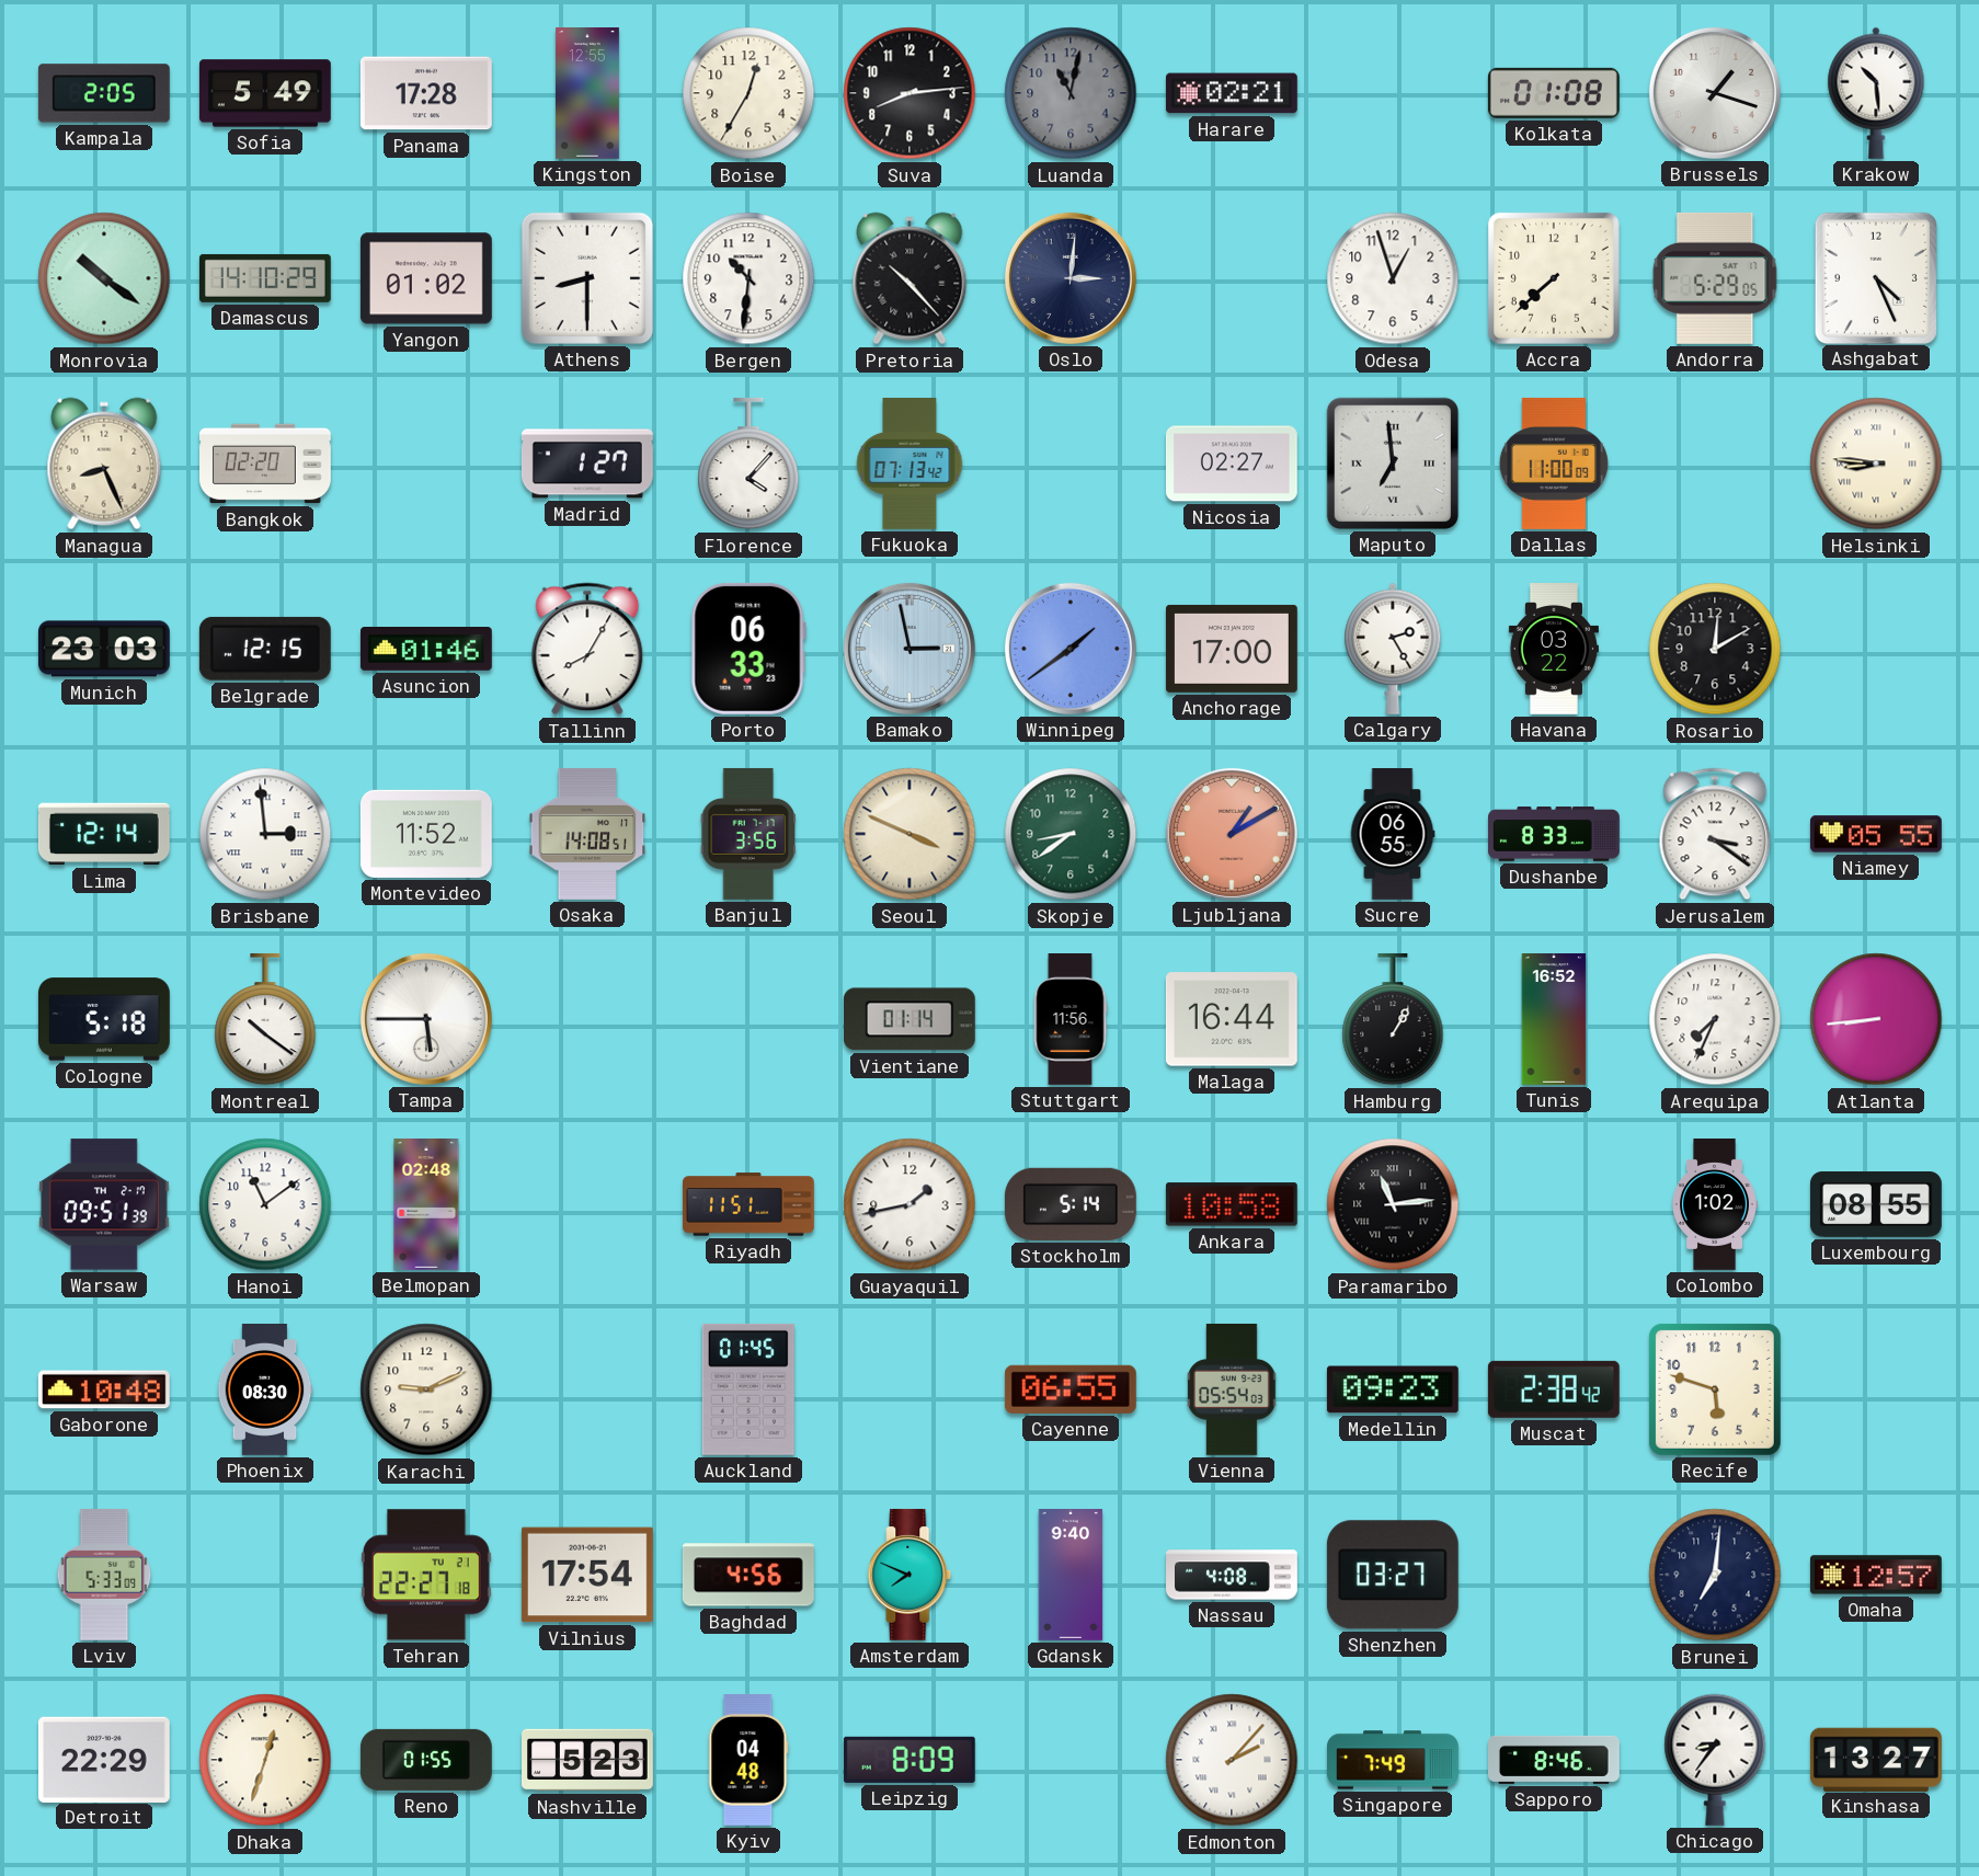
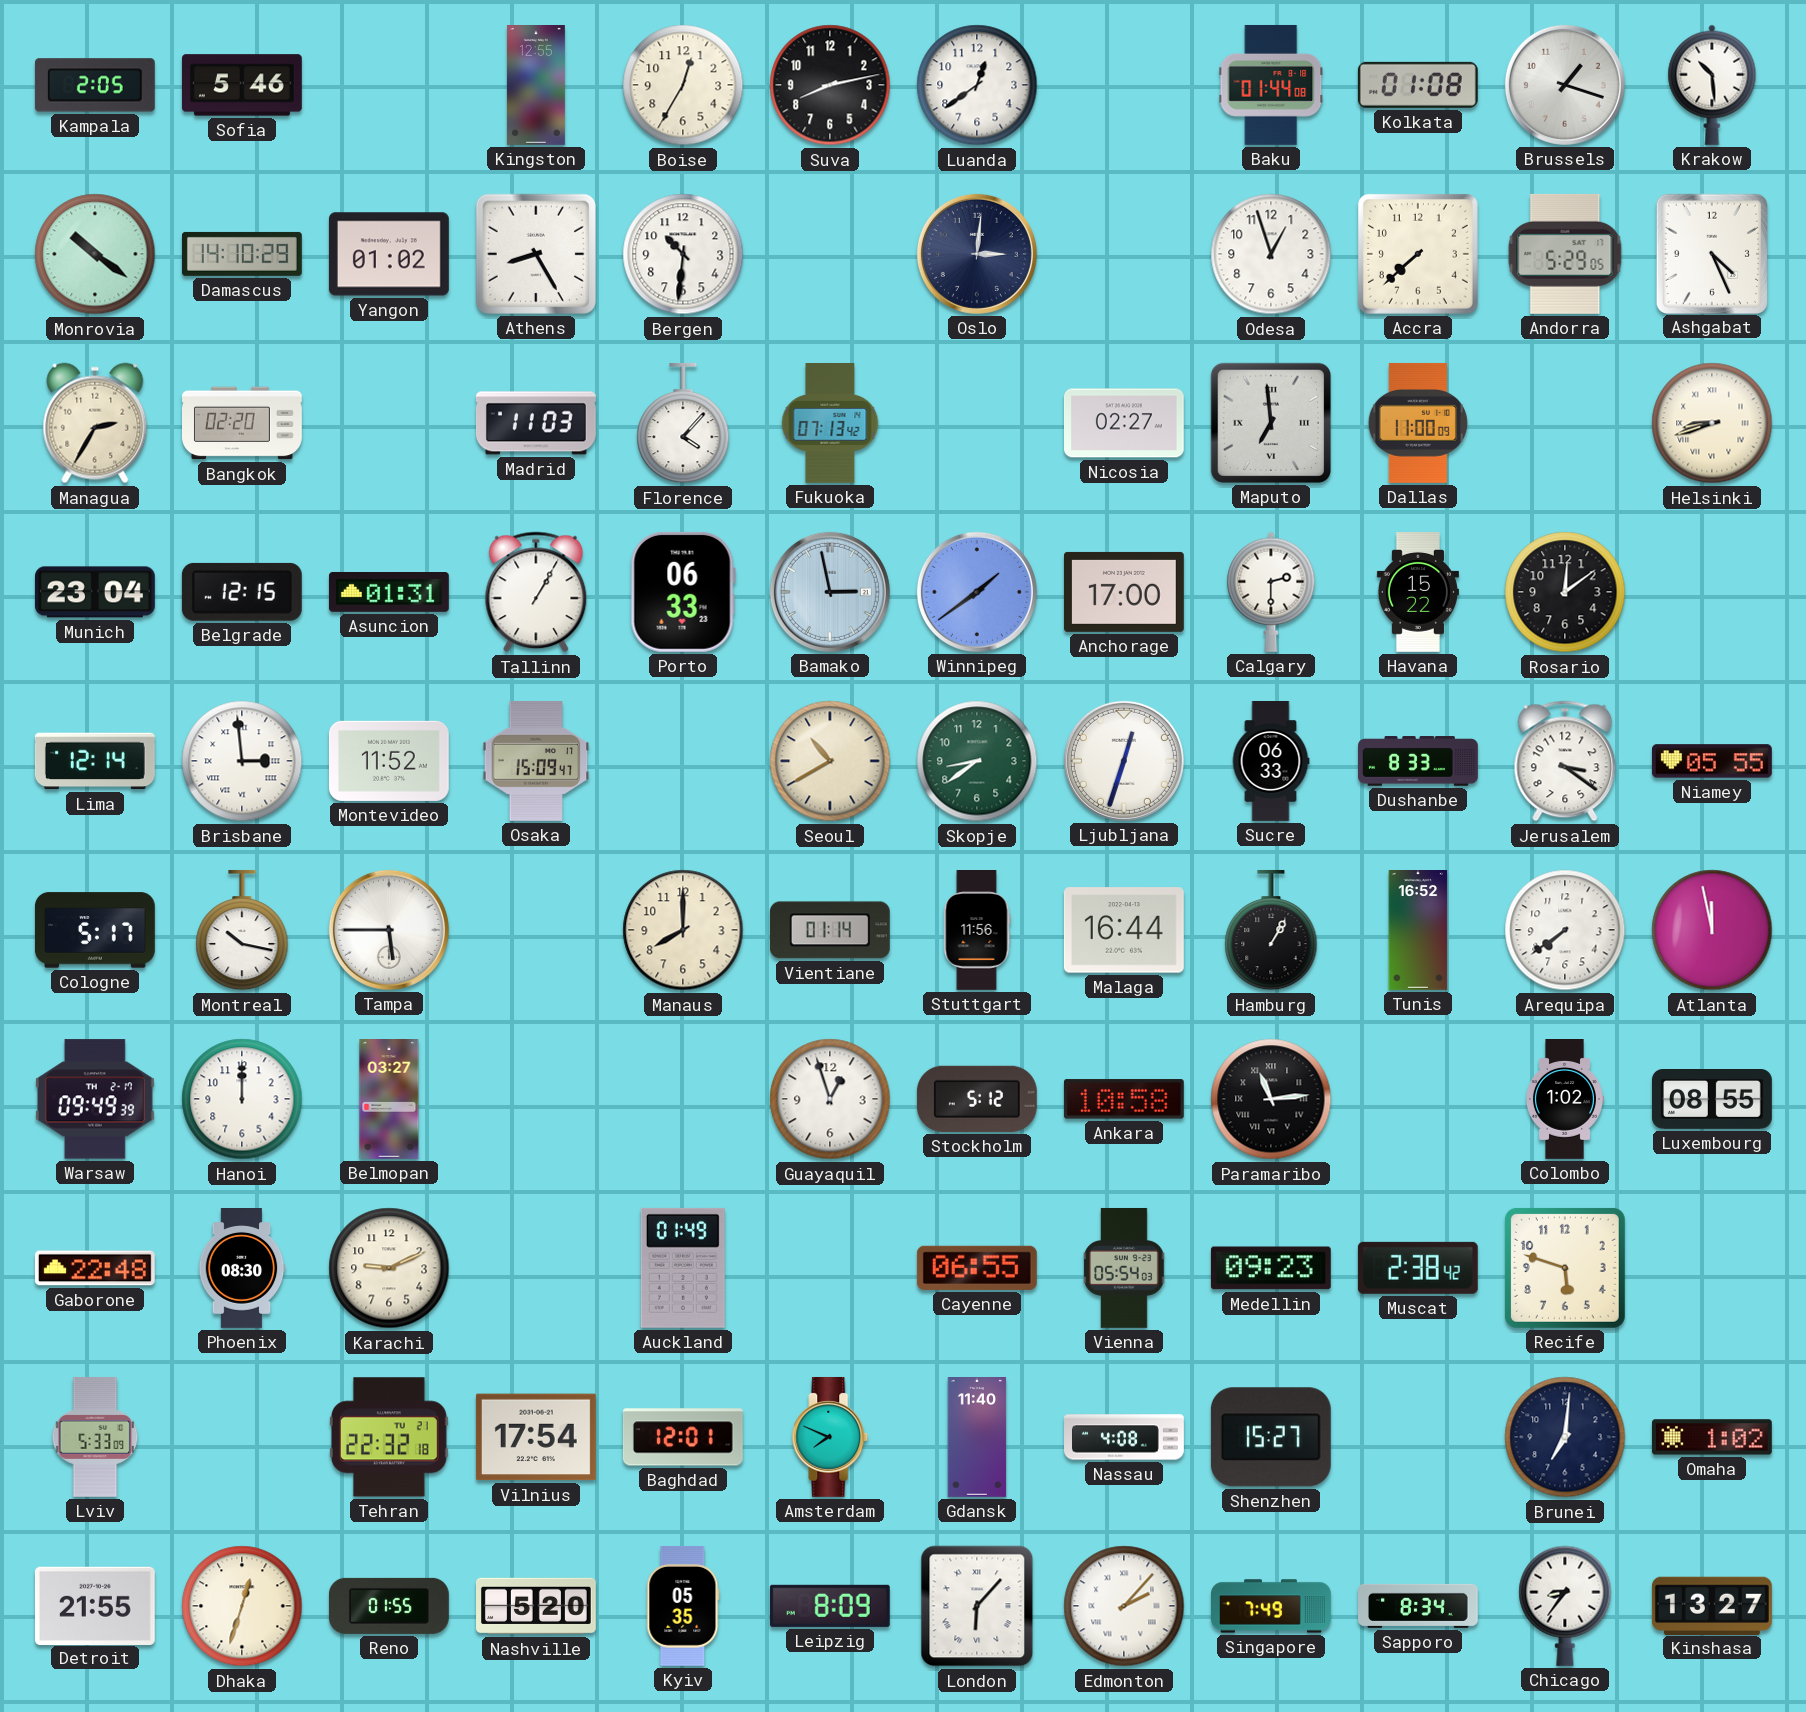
Sofia: 5:49 -> 5:46
Panama: 17:28 -> none
Suva: 8:14 -> 8:13
Luanda: 11:02 -> 12:39
Luanda dial: grey -> white
Harare: 02:21 -> none
Baku: none -> 01:44
Athens: 8:30 -> 8:25
Pretoria: 10:23 -> none
Managua: 8:26 -> 2:35
Madrid: 1:27 -> 11:03
Helsinki: 8:46 -> 8:42
Munich: 23:03 -> 23:04
Asuncion: 01:46 -> 01:31
Tallinn: 8:05 -> 1:05
Calgary: 2:25 -> 2:30
Havana: 03:22 -> 15:22
Rosario: 12:10 -> 12:09
Osaka: 14:08 -> 15:09
Banjul: 3:56 -> none
Seoul: 3:49 -> 10:40
Ljubljana: 1:10 -> 12:33
Ljubljana dial: salmon -> white
Sucre: 06:55 -> 06:33
Cologne: 5:18 -> 5:17
Montreal: 10:21 -> 10:17
Manaus: none -> 8:00
Arequipa: 7:34 -> 7:39
Atlanta: 8:44 -> 11:58
Warsaw: 09:51 -> 09:49
Hanoi: 11:09 -> 12:00
Belmopan: 02:48 -> 03:27
Riyadh: 11:51 -> none
Guayaquil: 1:43 -> 12:57
Stockholm: 5:14 -> 5:12
Gaborone: 10:48 -> 22:48
Auckland: 01:45 -> 01:49
Tehran: 22:27 -> 22:32
Baghdad: 4:56 -> 12:01
Gdansk: 9:40 -> 11:40
Shenzhen: 03:27 -> 15:27
Omaha: 12:57 -> 1:02
Detroit: 22:29 -> 21:55
Nashville: 5:23 -> 5:20
Kyiv: 04:48 -> 05:35
London: none -> 6:07
Sapporo: 8:46 -> 8:34
